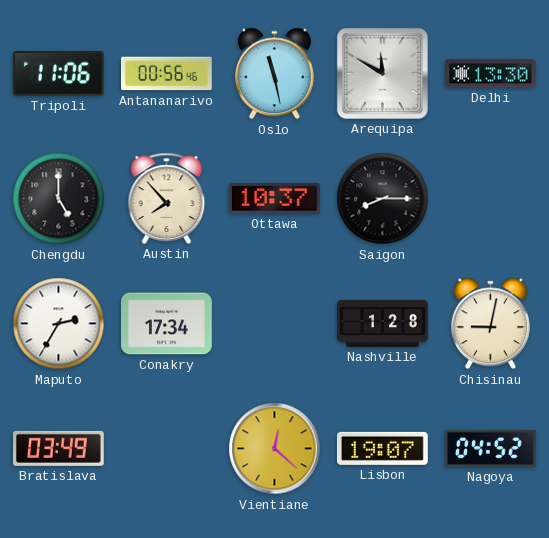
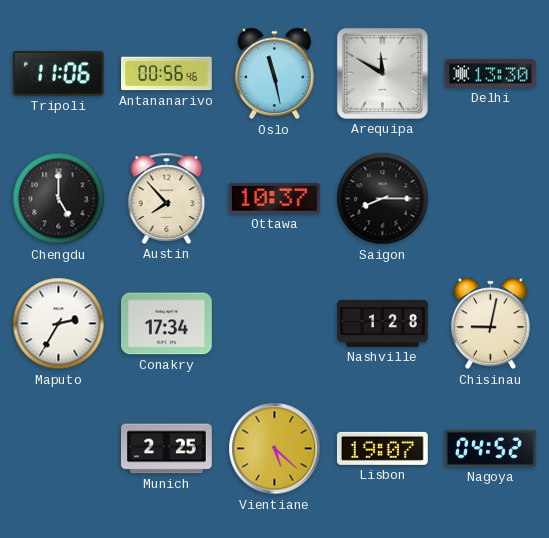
Bratislava: 03:49 -> none
Munich: none -> 2:25
Vientiane: 12:22 -> 5:22
